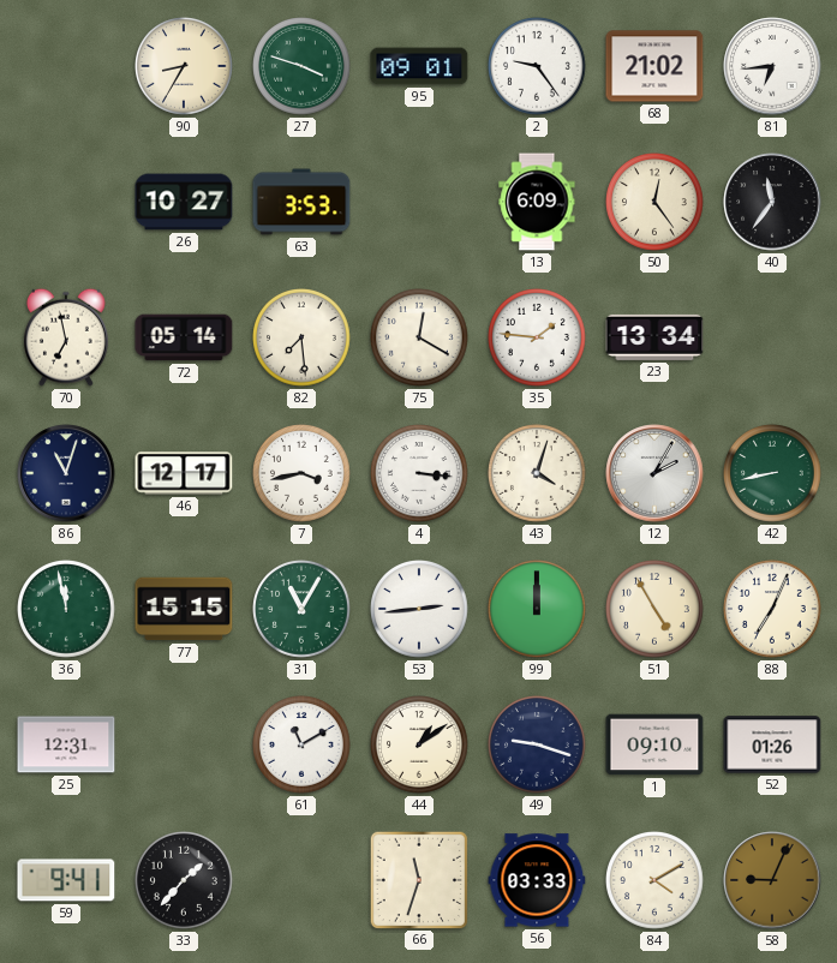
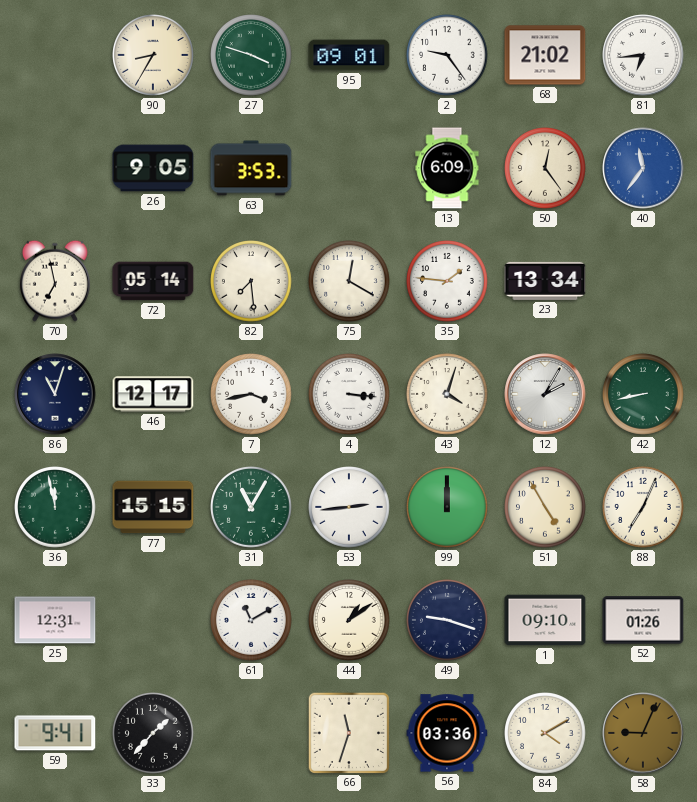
26: 10:27 -> 9:05
40 dial: black -> blue
56: 03:33 -> 03:36
